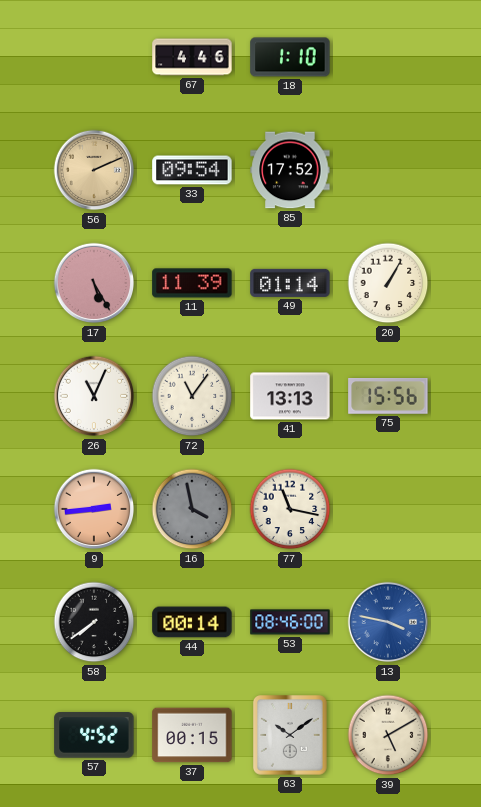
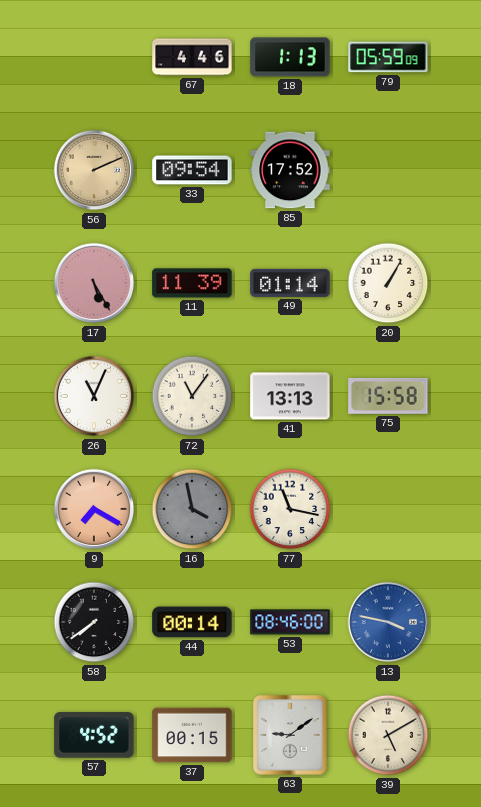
18: 1:10 -> 1:13
79: none -> 05:59
75: 15:56 -> 15:58
9: 2:44 -> 7:20
63: 10:09 -> 9:09
